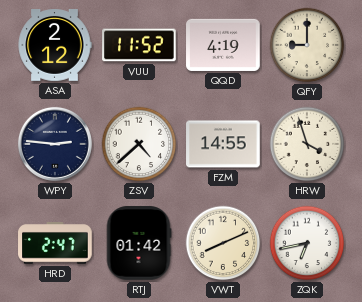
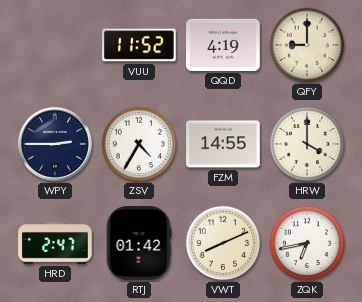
ASA: 2:12 -> none
WPY: 2:46 -> 2:45
ZSV: 4:38 -> 4:35
HRW: 3:57 -> 4:00
